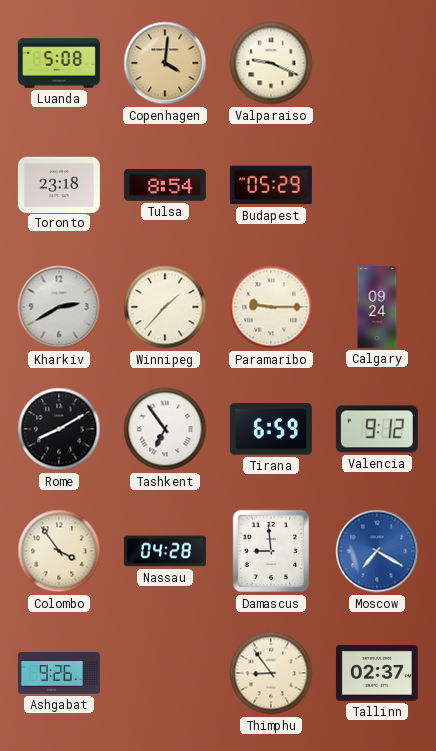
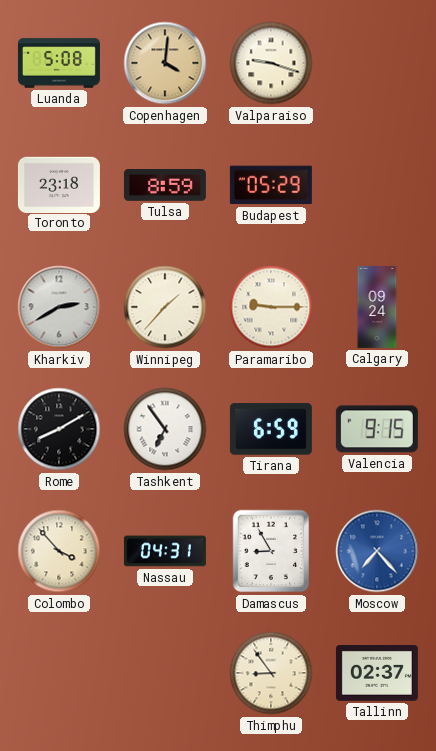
Valparaiso: 9:19 -> 9:18
Tulsa: 8:54 -> 8:59
Valencia: 9:12 -> 9:15
Colombo: 3:54 -> 3:53
Nassau: 04:28 -> 04:31
Damascus: 8:59 -> 8:55
Moscow: 7:20 -> 7:23
Ashgabat: 9:26 -> none
